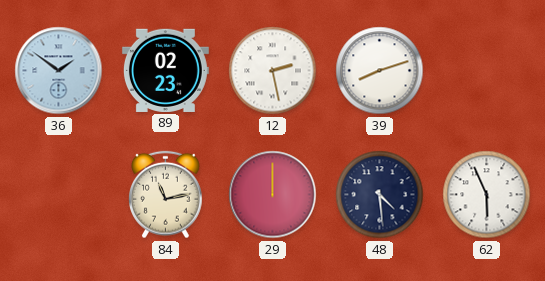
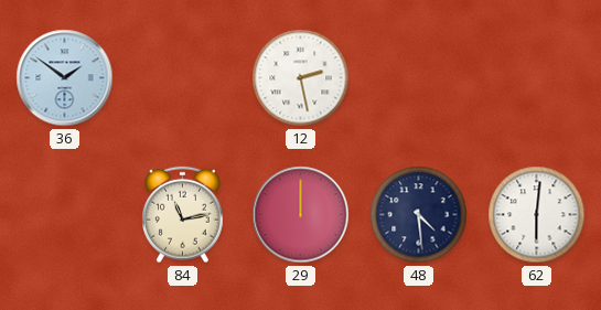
89: 02:23 -> none
39: 8:12 -> none
62: 5:56 -> 6:01
